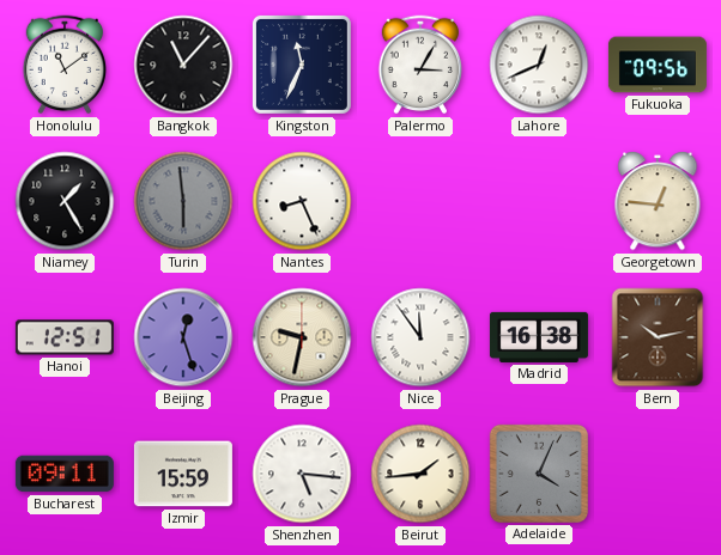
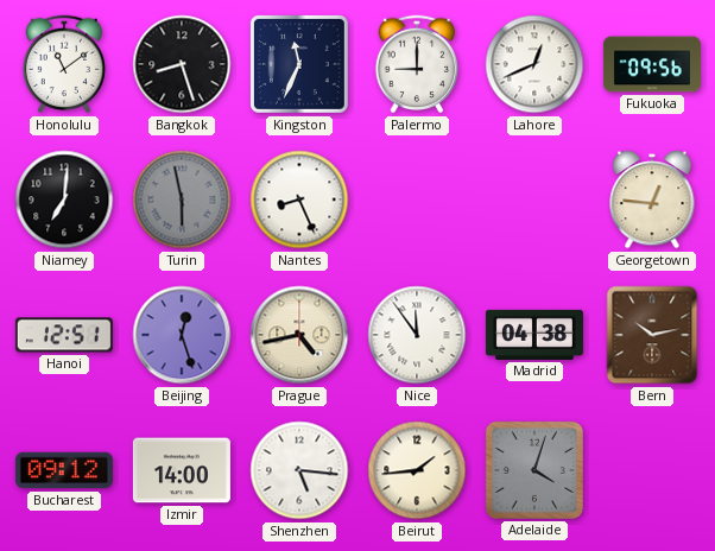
Bangkok: 11:07 -> 8:27
Palermo: 3:05 -> 9:00
Niamey: 1:25 -> 7:01
Turin: 5:59 -> 5:58
Prague: 9:32 -> 4:43
Madrid: 16:38 -> 04:38
Bucharest: 09:11 -> 09:12
Izmir: 15:59 -> 14:00
Adelaide: 4:04 -> 4:03
